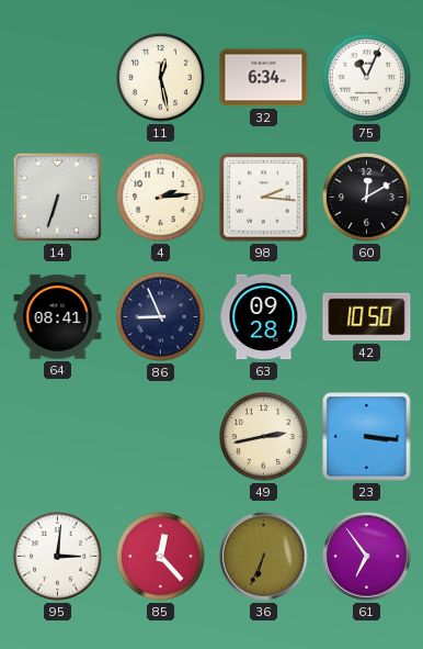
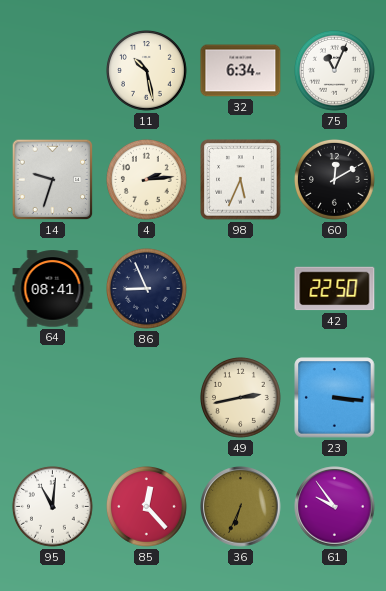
11: 12:28 -> 10:28
14: 6:33 -> 9:33
98: 2:16 -> 5:34
63: 09:28 -> none
42: 10:50 -> 22:50
95: 3:01 -> 11:01
61: 6:54 -> 9:54
